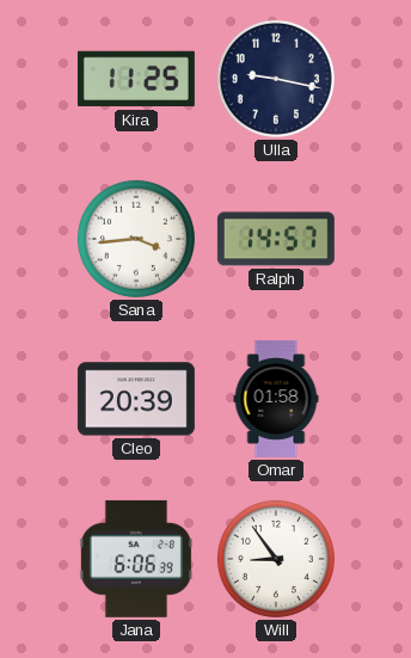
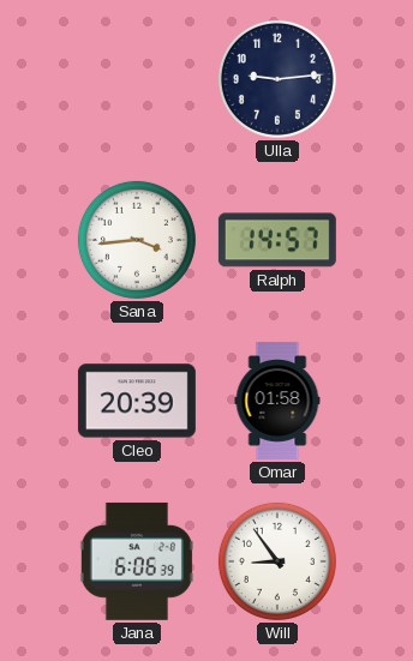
Kira: 11:25 -> none
Ulla: 9:17 -> 9:14
